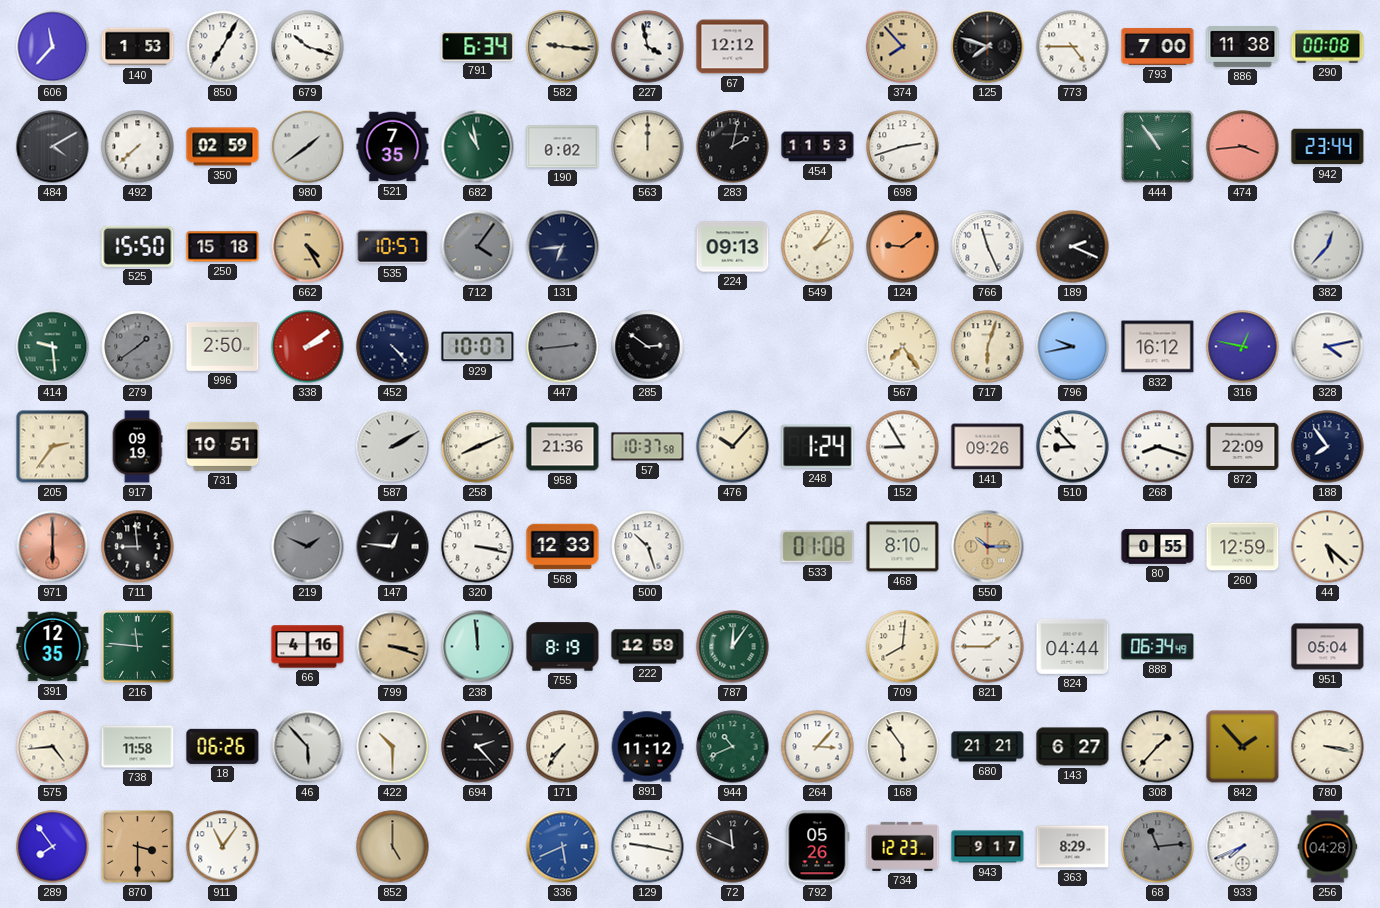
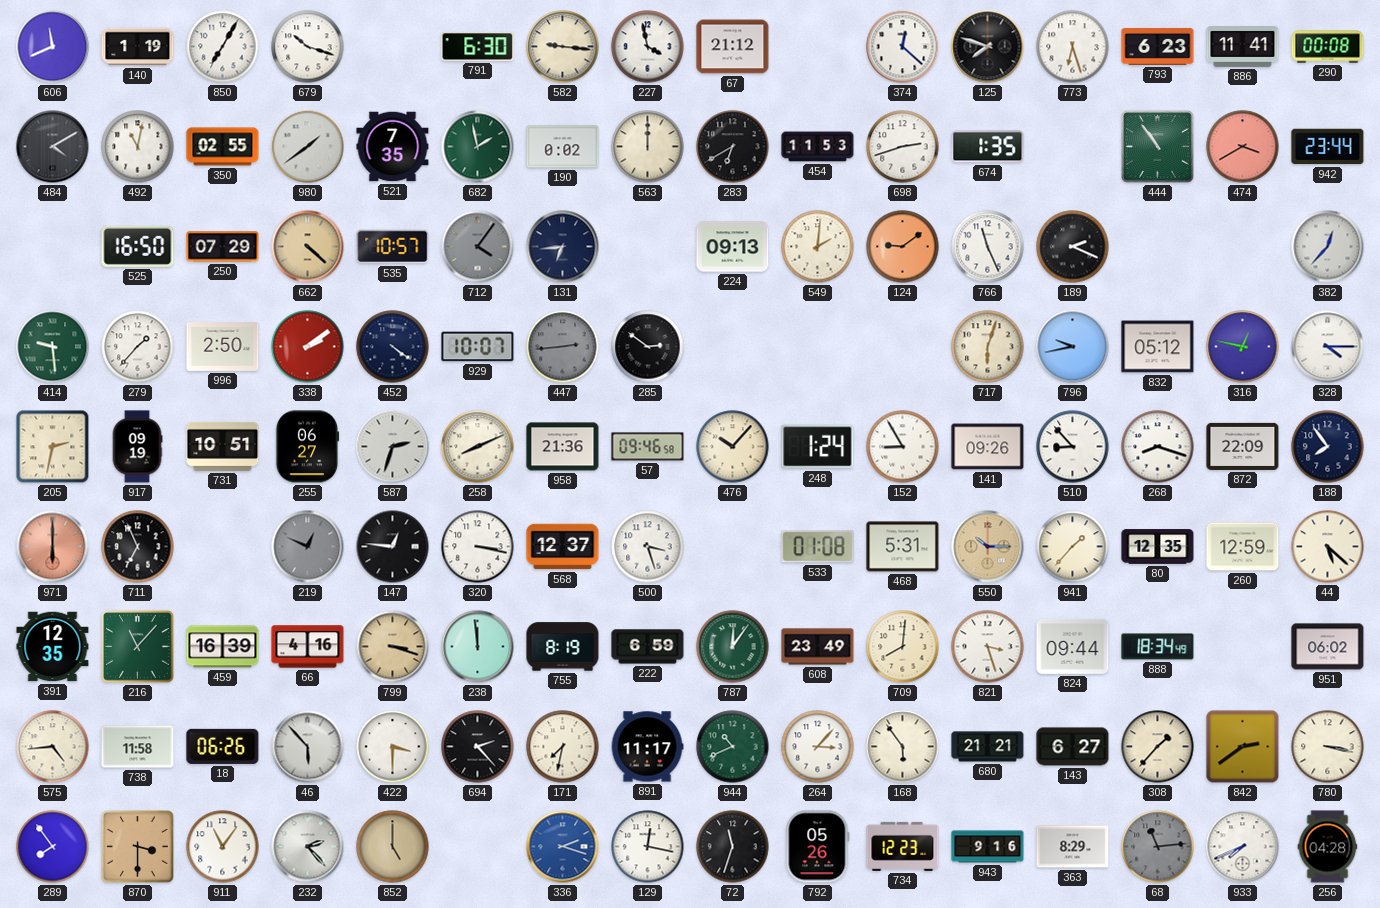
606: 11:37 -> 11:41
140: 1:53 -> 1:19
791: 6:34 -> 6:30
67: 12:12 -> 21:12
374: 7:53 -> 12:22
374 dial: champagne -> white
773: 4:45 -> 6:27
793: 7:00 -> 6:23
886: 11:38 -> 11:41
492: 7:38 -> 11:02
350: 02:59 -> 02:55
682: 10:58 -> 1:58
283: 2:02 -> 6:40
674: none -> 1:35
474: 3:44 -> 3:40
525: 15:50 -> 16:50
250: 15:18 -> 07:29
662: 4:25 -> 4:22
549: 2:06 -> 2:01
279: 1:39 -> 1:37
279 dial: grey -> white
452: 4:23 -> 4:21
567: 7:24 -> none
832: 16:12 -> 05:12
328: 4:13 -> 4:15
205: 2:36 -> 2:32
255: none -> 06:27
587: 2:10 -> 2:33
57: 10:37 -> 09:46
711: 8:59 -> 6:56
219: 1:49 -> 12:49
568: 12:33 -> 12:37
500: 10:27 -> 3:27
468: 8:10 -> 5:31
941: none -> 1:37
80: 0:55 -> 12:35
216: 11:46 -> 11:07
459: none -> 16:39
222: 12:59 -> 6:59
608: none -> 23:49
821: 1:45 -> 3:27
824: 04:44 -> 09:44
888: 06:34 -> 18:34
951: 05:04 -> 06:02
422: 10:30 -> 3:30
171: 7:36 -> 7:32
891: 11:12 -> 11:17
842: 1:53 -> 2:39
232: none -> 2:23
336: 5:41 -> 2:18
129: 9:17 -> 12:17
72: 11:49 -> 11:33
943: 9:17 -> 9:16
